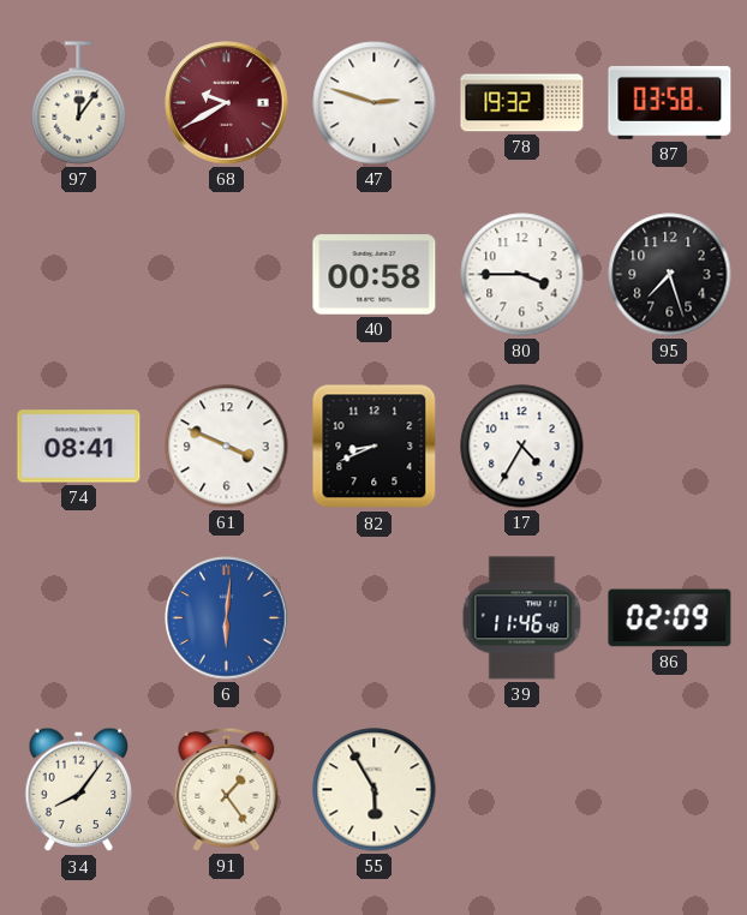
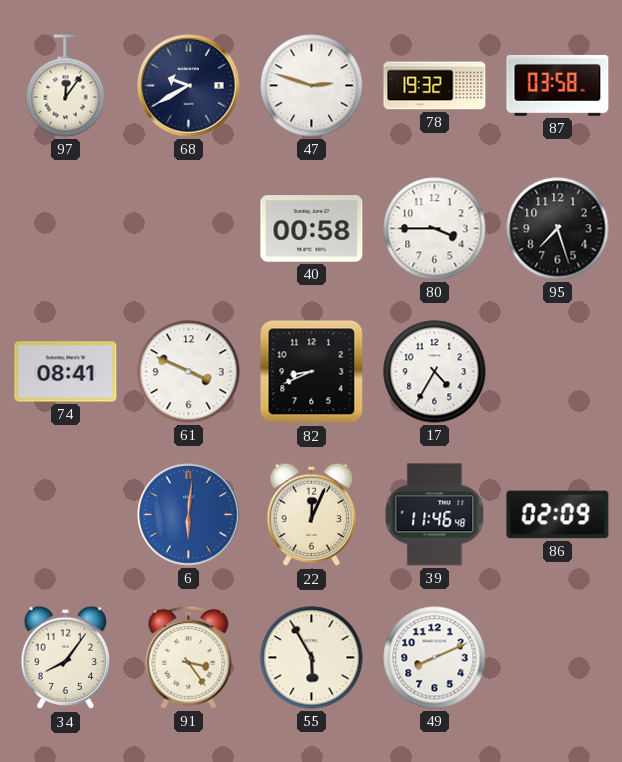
68 dial: burgundy -> navy
22: none -> 12:04
91: 1:24 -> 3:24
49: none -> 8:11
